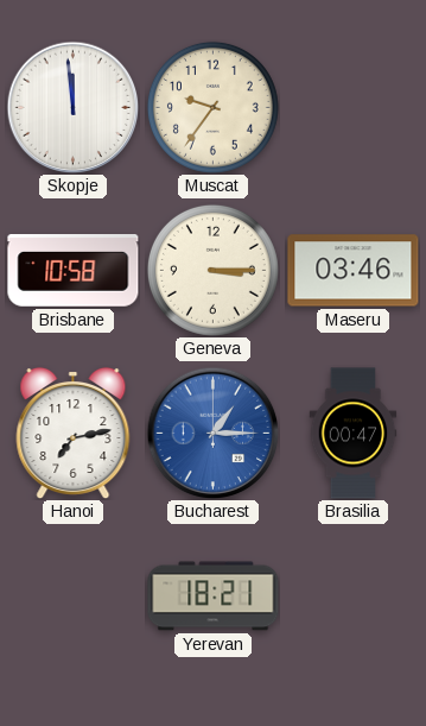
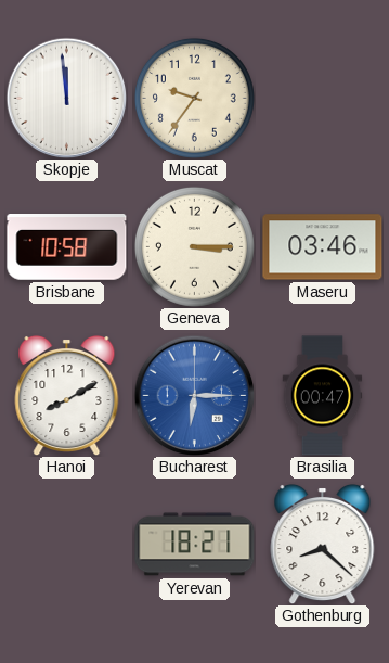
Hanoi: 7:13 -> 8:10
Bucharest: 1:15 -> 6:15
Gothenburg: none -> 8:22
